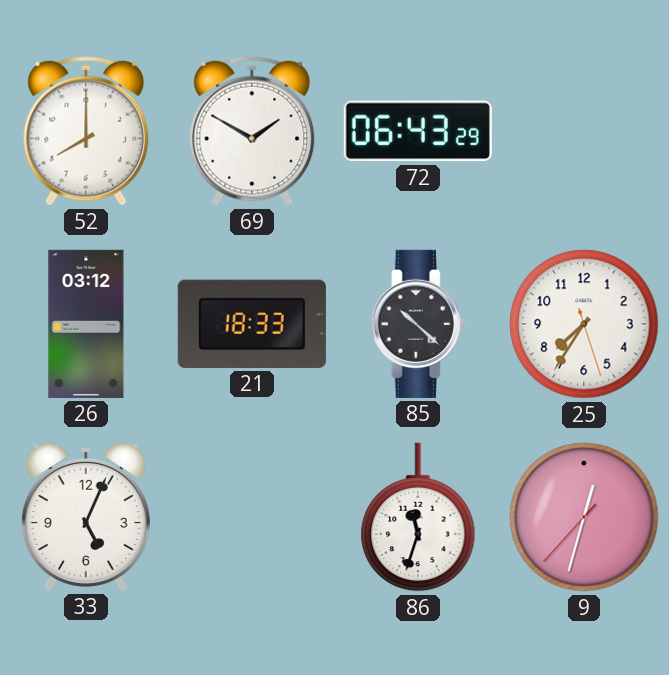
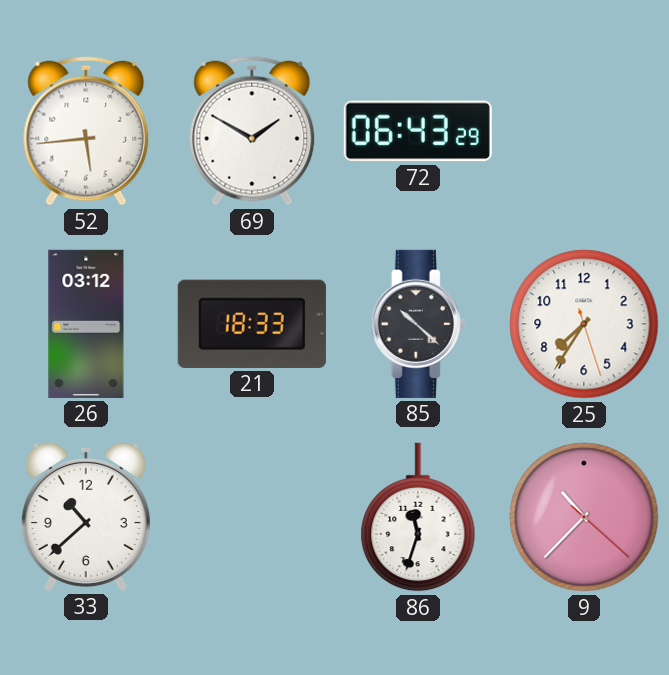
52: 8:00 -> 5:44
33: 5:04 -> 10:38
9: 12:32 -> 10:37
